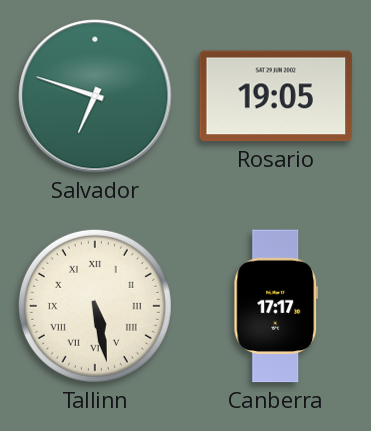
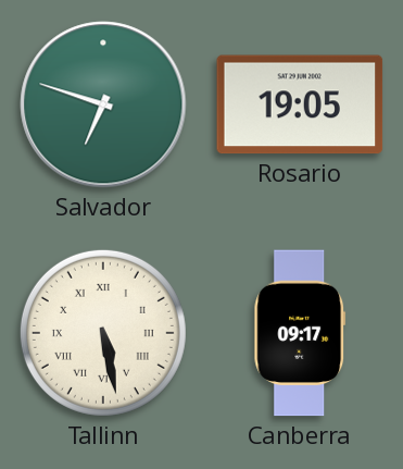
Canberra: 17:17 -> 09:17
